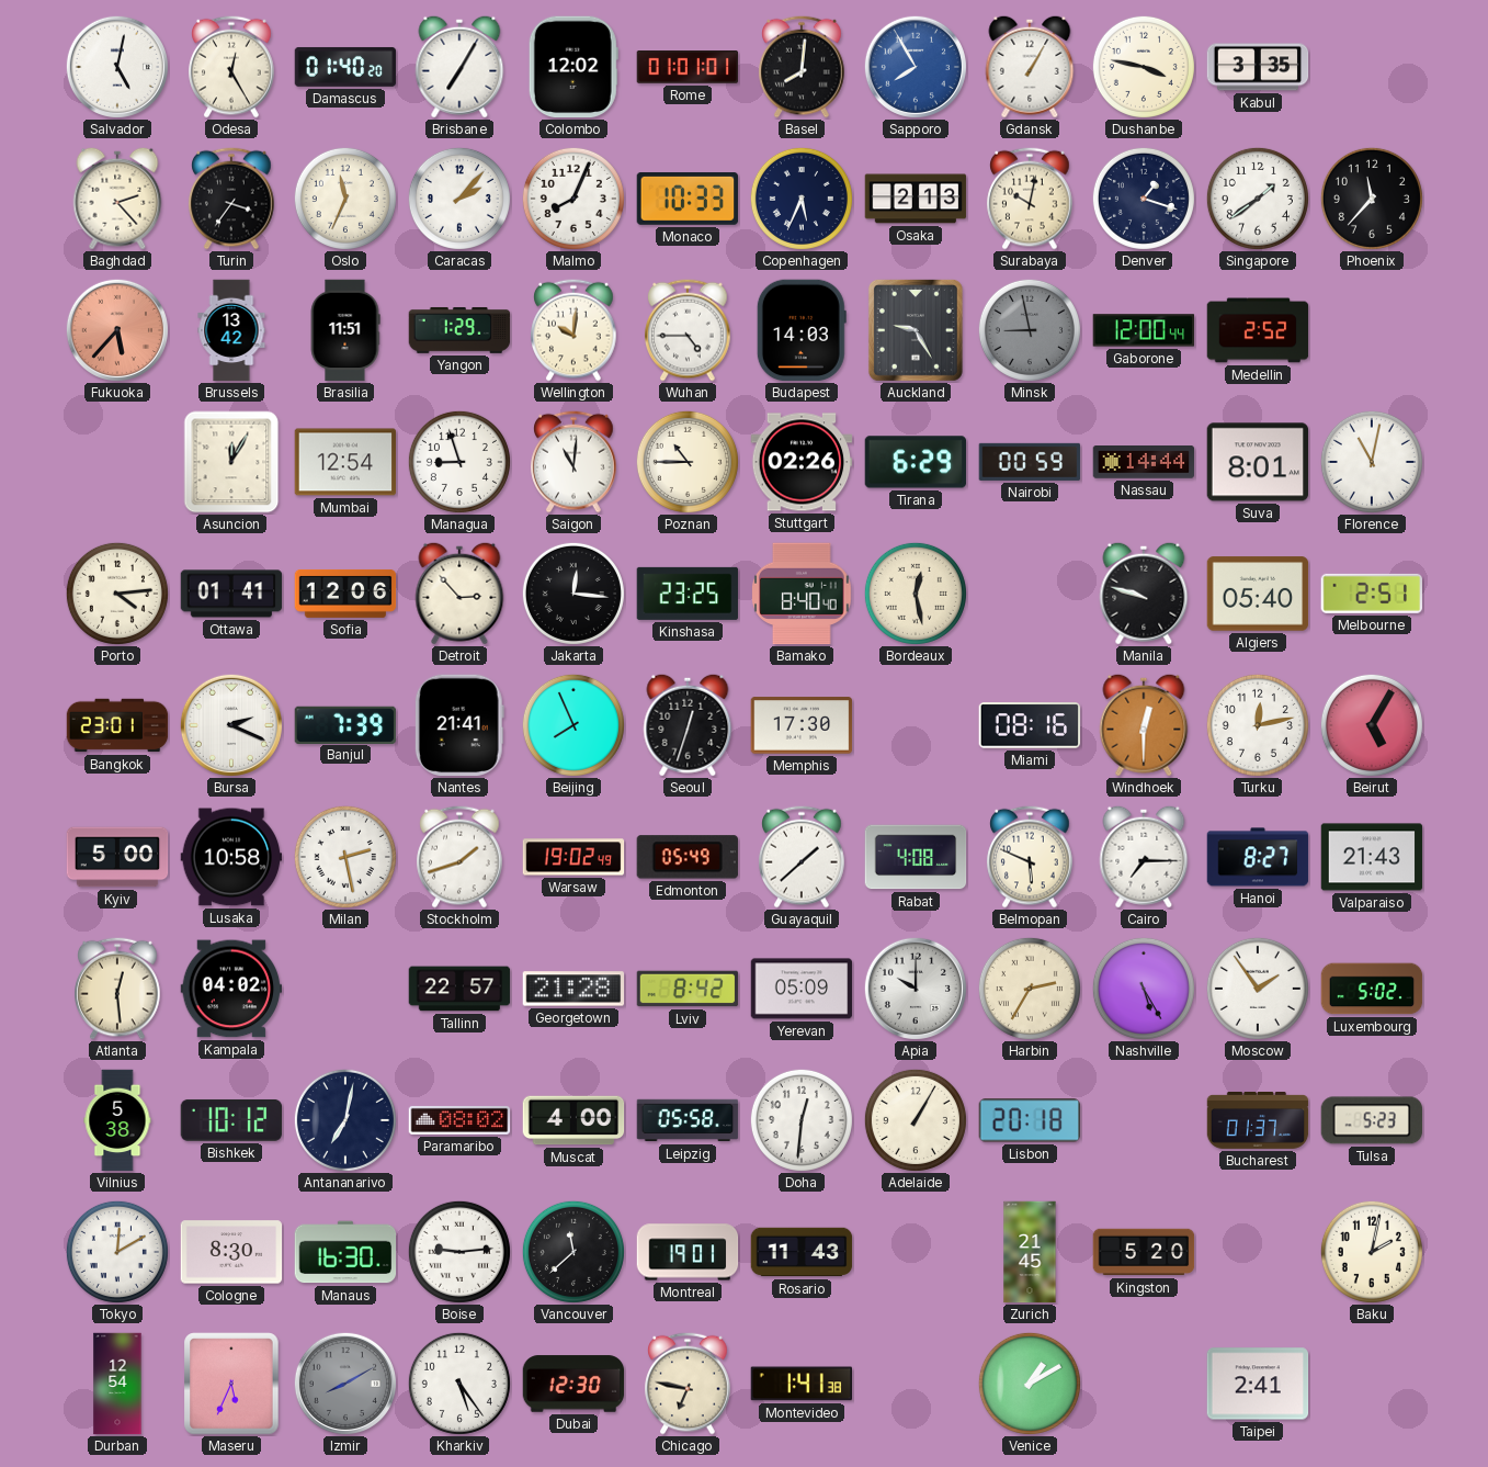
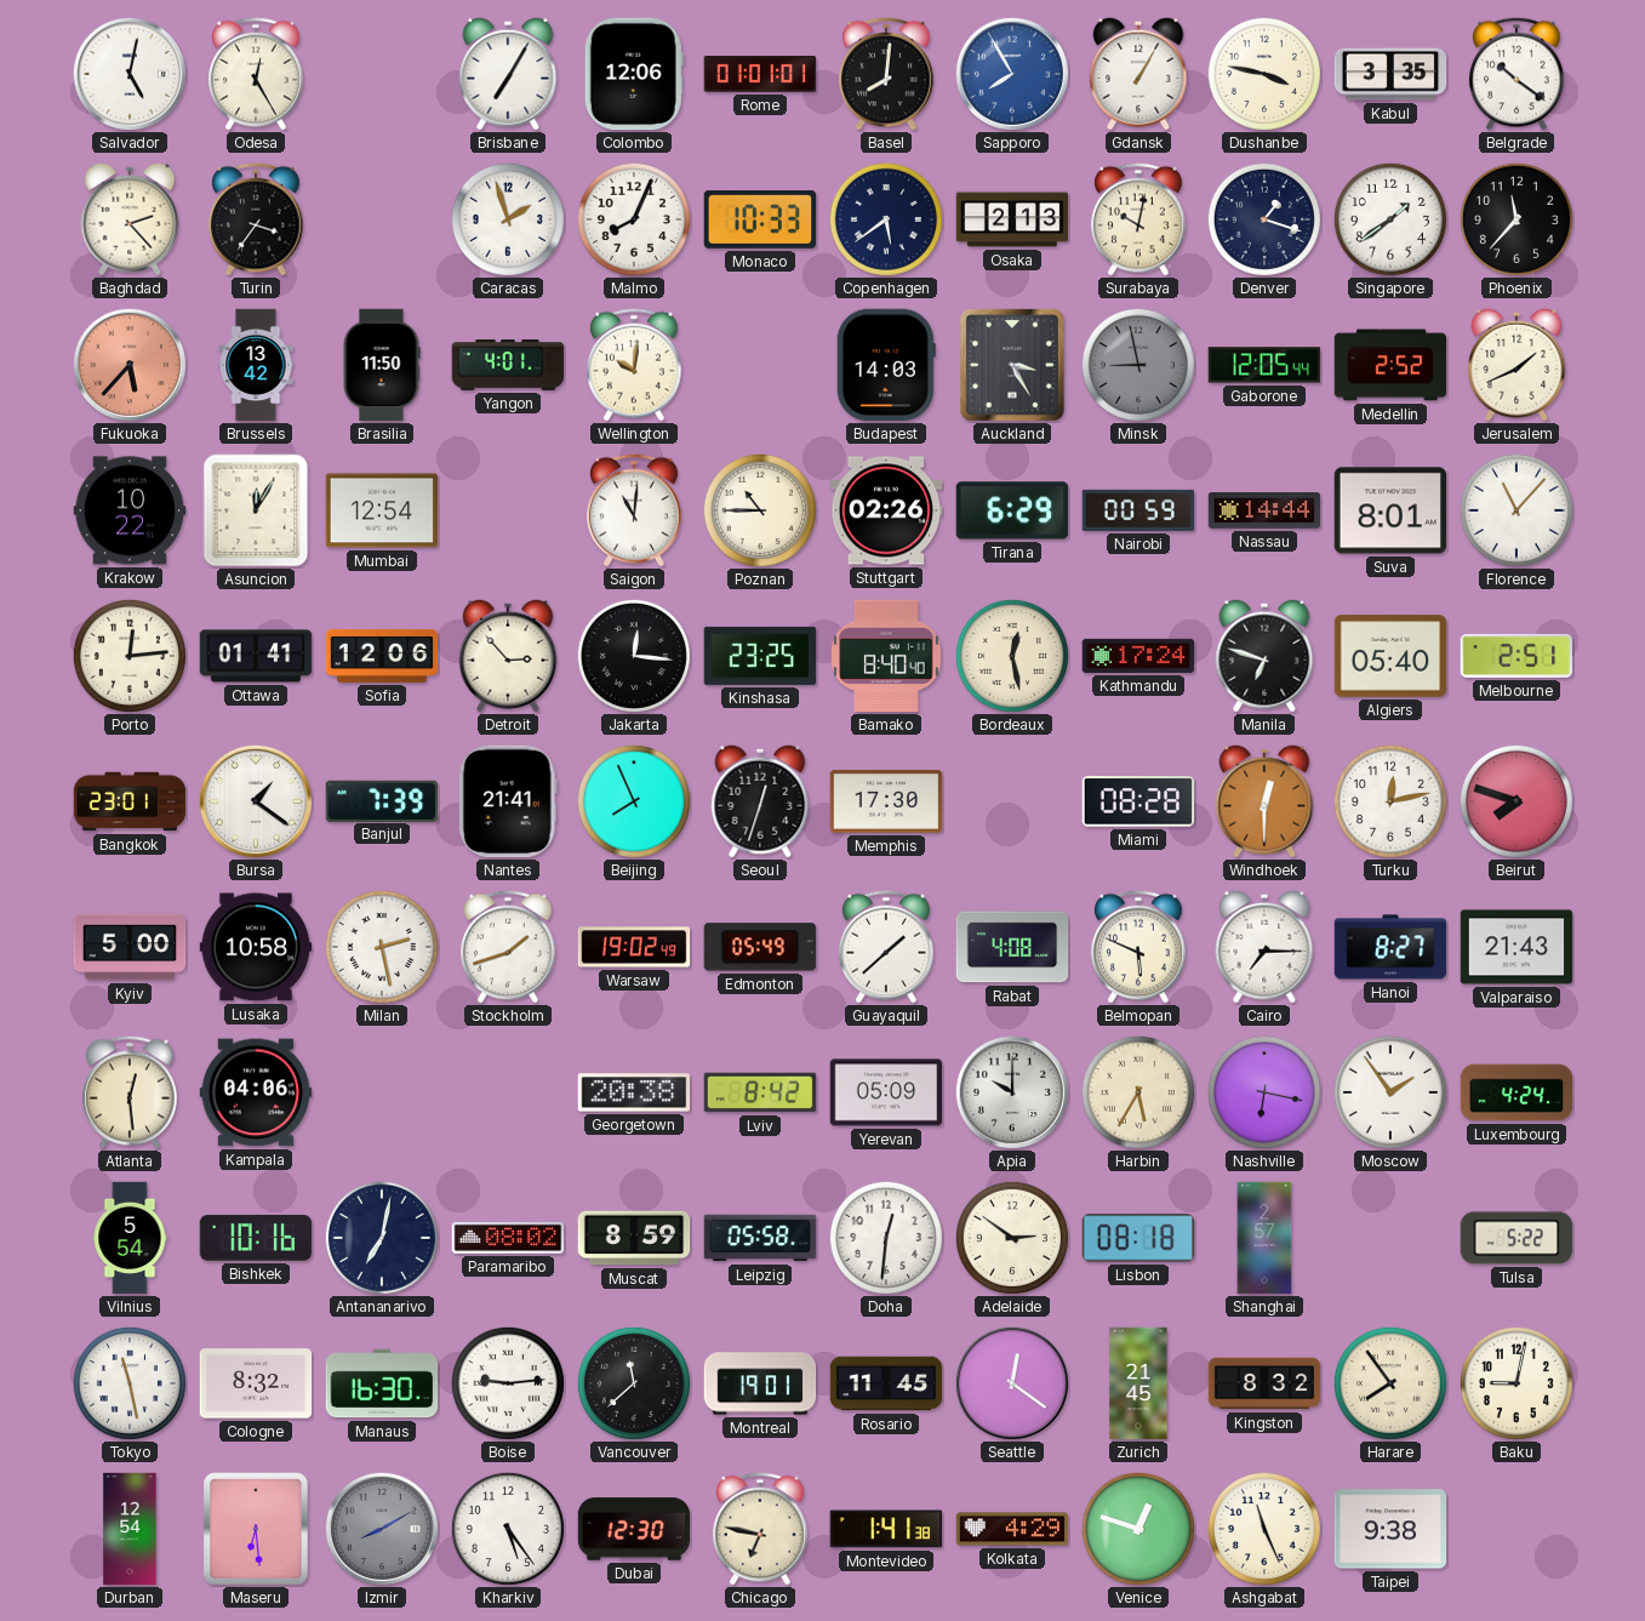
Damascus: 01:40 -> none
Colombo: 12:02 -> 12:06
Belgrade: none -> 10:21
Oslo: 11:34 -> none
Caracas: 2:07 -> 1:57
Copenhagen: 5:34 -> 5:39
Brasilia: 11:51 -> 11:50
Yangon: 1:29 -> 4:01
Wuhan: 4:45 -> none
Auckland: 9:25 -> 3:25
Gaborone: 12:00 -> 12:05
Jerusalem: none -> 1:41
Krakow: none -> 10:22
Managua: 8:57 -> none
Florence: 11:02 -> 11:07
Porto: 4:14 -> 12:14
Kathmandu: none -> 17:24
Manila: 9:48 -> 6:48
Bursa: 2:19 -> 1:21
Miami: 08:16 -> 08:28
Beirut: 5:05 -> 7:48
Kampala: 04:02 -> 04:06
Tallinn: 22:57 -> none
Georgetown: 21:28 -> 20:38
Harbin: 2:35 -> 5:35
Nashville: 5:25 -> 6:17
Luxembourg: 5:02 -> 4:24
Vilnius: 5:38 -> 5:54
Bishkek: 10:12 -> 10:16
Muscat: 4:00 -> 8:59
Adelaide: 1:05 -> 2:51
Lisbon: 20:18 -> 08:18
Shanghai: none -> 2:57
Bucharest: 01:37 -> none
Tulsa: 5:23 -> 5:22
Tokyo: 12:10 -> 11:28
Cologne: 8:30 -> 8:32
Rosario: 11:43 -> 11:45
Seattle: none -> 12:21
Kingston: 5:20 -> 8:32
Harare: none -> 7:54
Baku: 2:02 -> 9:02
Maseru: 5:34 -> 6:29
Kolkata: none -> 4:29
Venice: 1:10 -> 12:48
Ashgabat: none -> 11:26
Taipei: 2:41 -> 9:38
